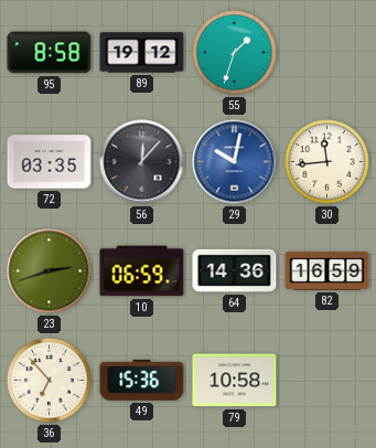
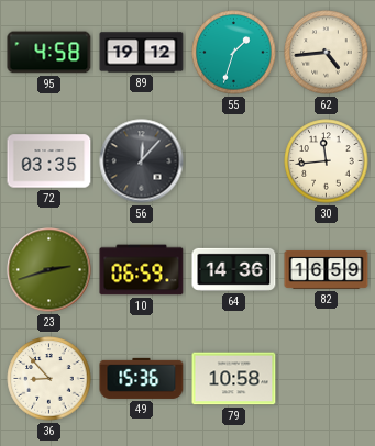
95: 8:58 -> 4:58
62: none -> 4:44
29: 10:02 -> none
36: 6:53 -> 8:53
